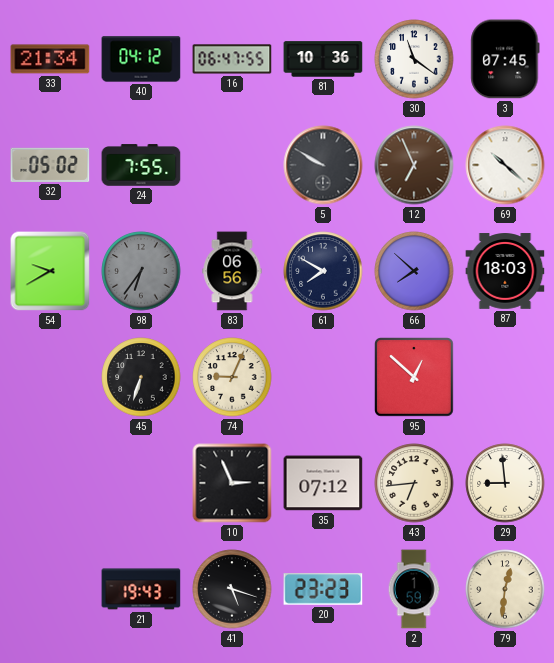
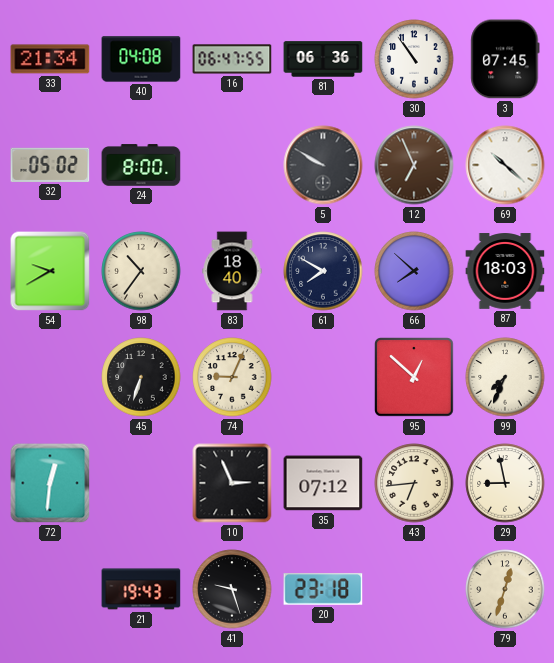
40: 04:12 -> 04:08
81: 10:36 -> 06:36
30: 11:21 -> 10:54
24: 7:55 -> 8:00
98: 6:36 -> 10:36
98 dial: grey -> cream
83: 06:56 -> 18:40
99: none -> 7:34
72: none -> 12:31
29: 8:59 -> 8:58
41: 5:18 -> 9:27
20: 23:23 -> 23:18
2: 1:59 -> none
79: 12:31 -> 12:33
